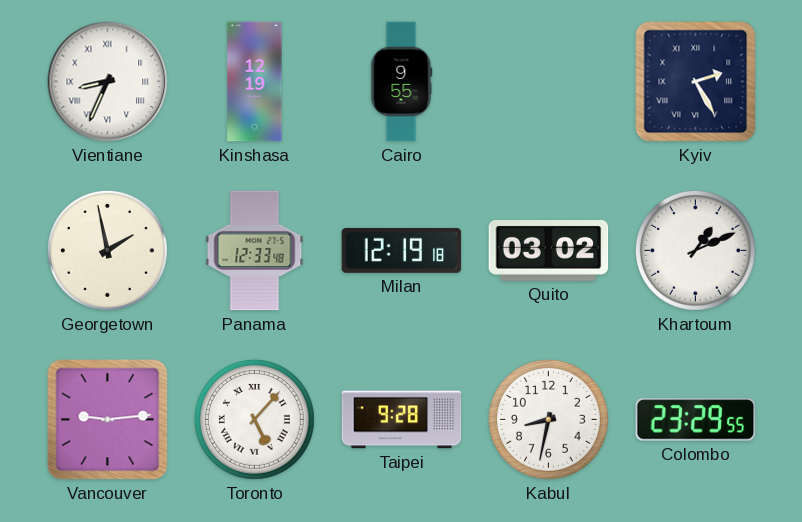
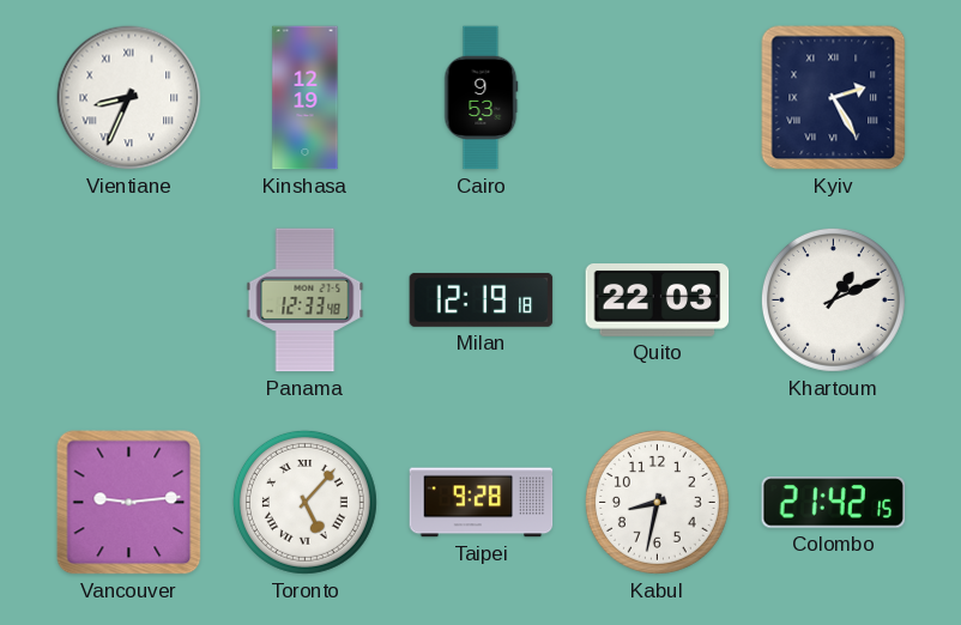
Cairo: 9:55 -> 9:53
Georgetown: 1:58 -> none
Quito: 03:02 -> 22:03
Colombo: 23:29 -> 21:42
